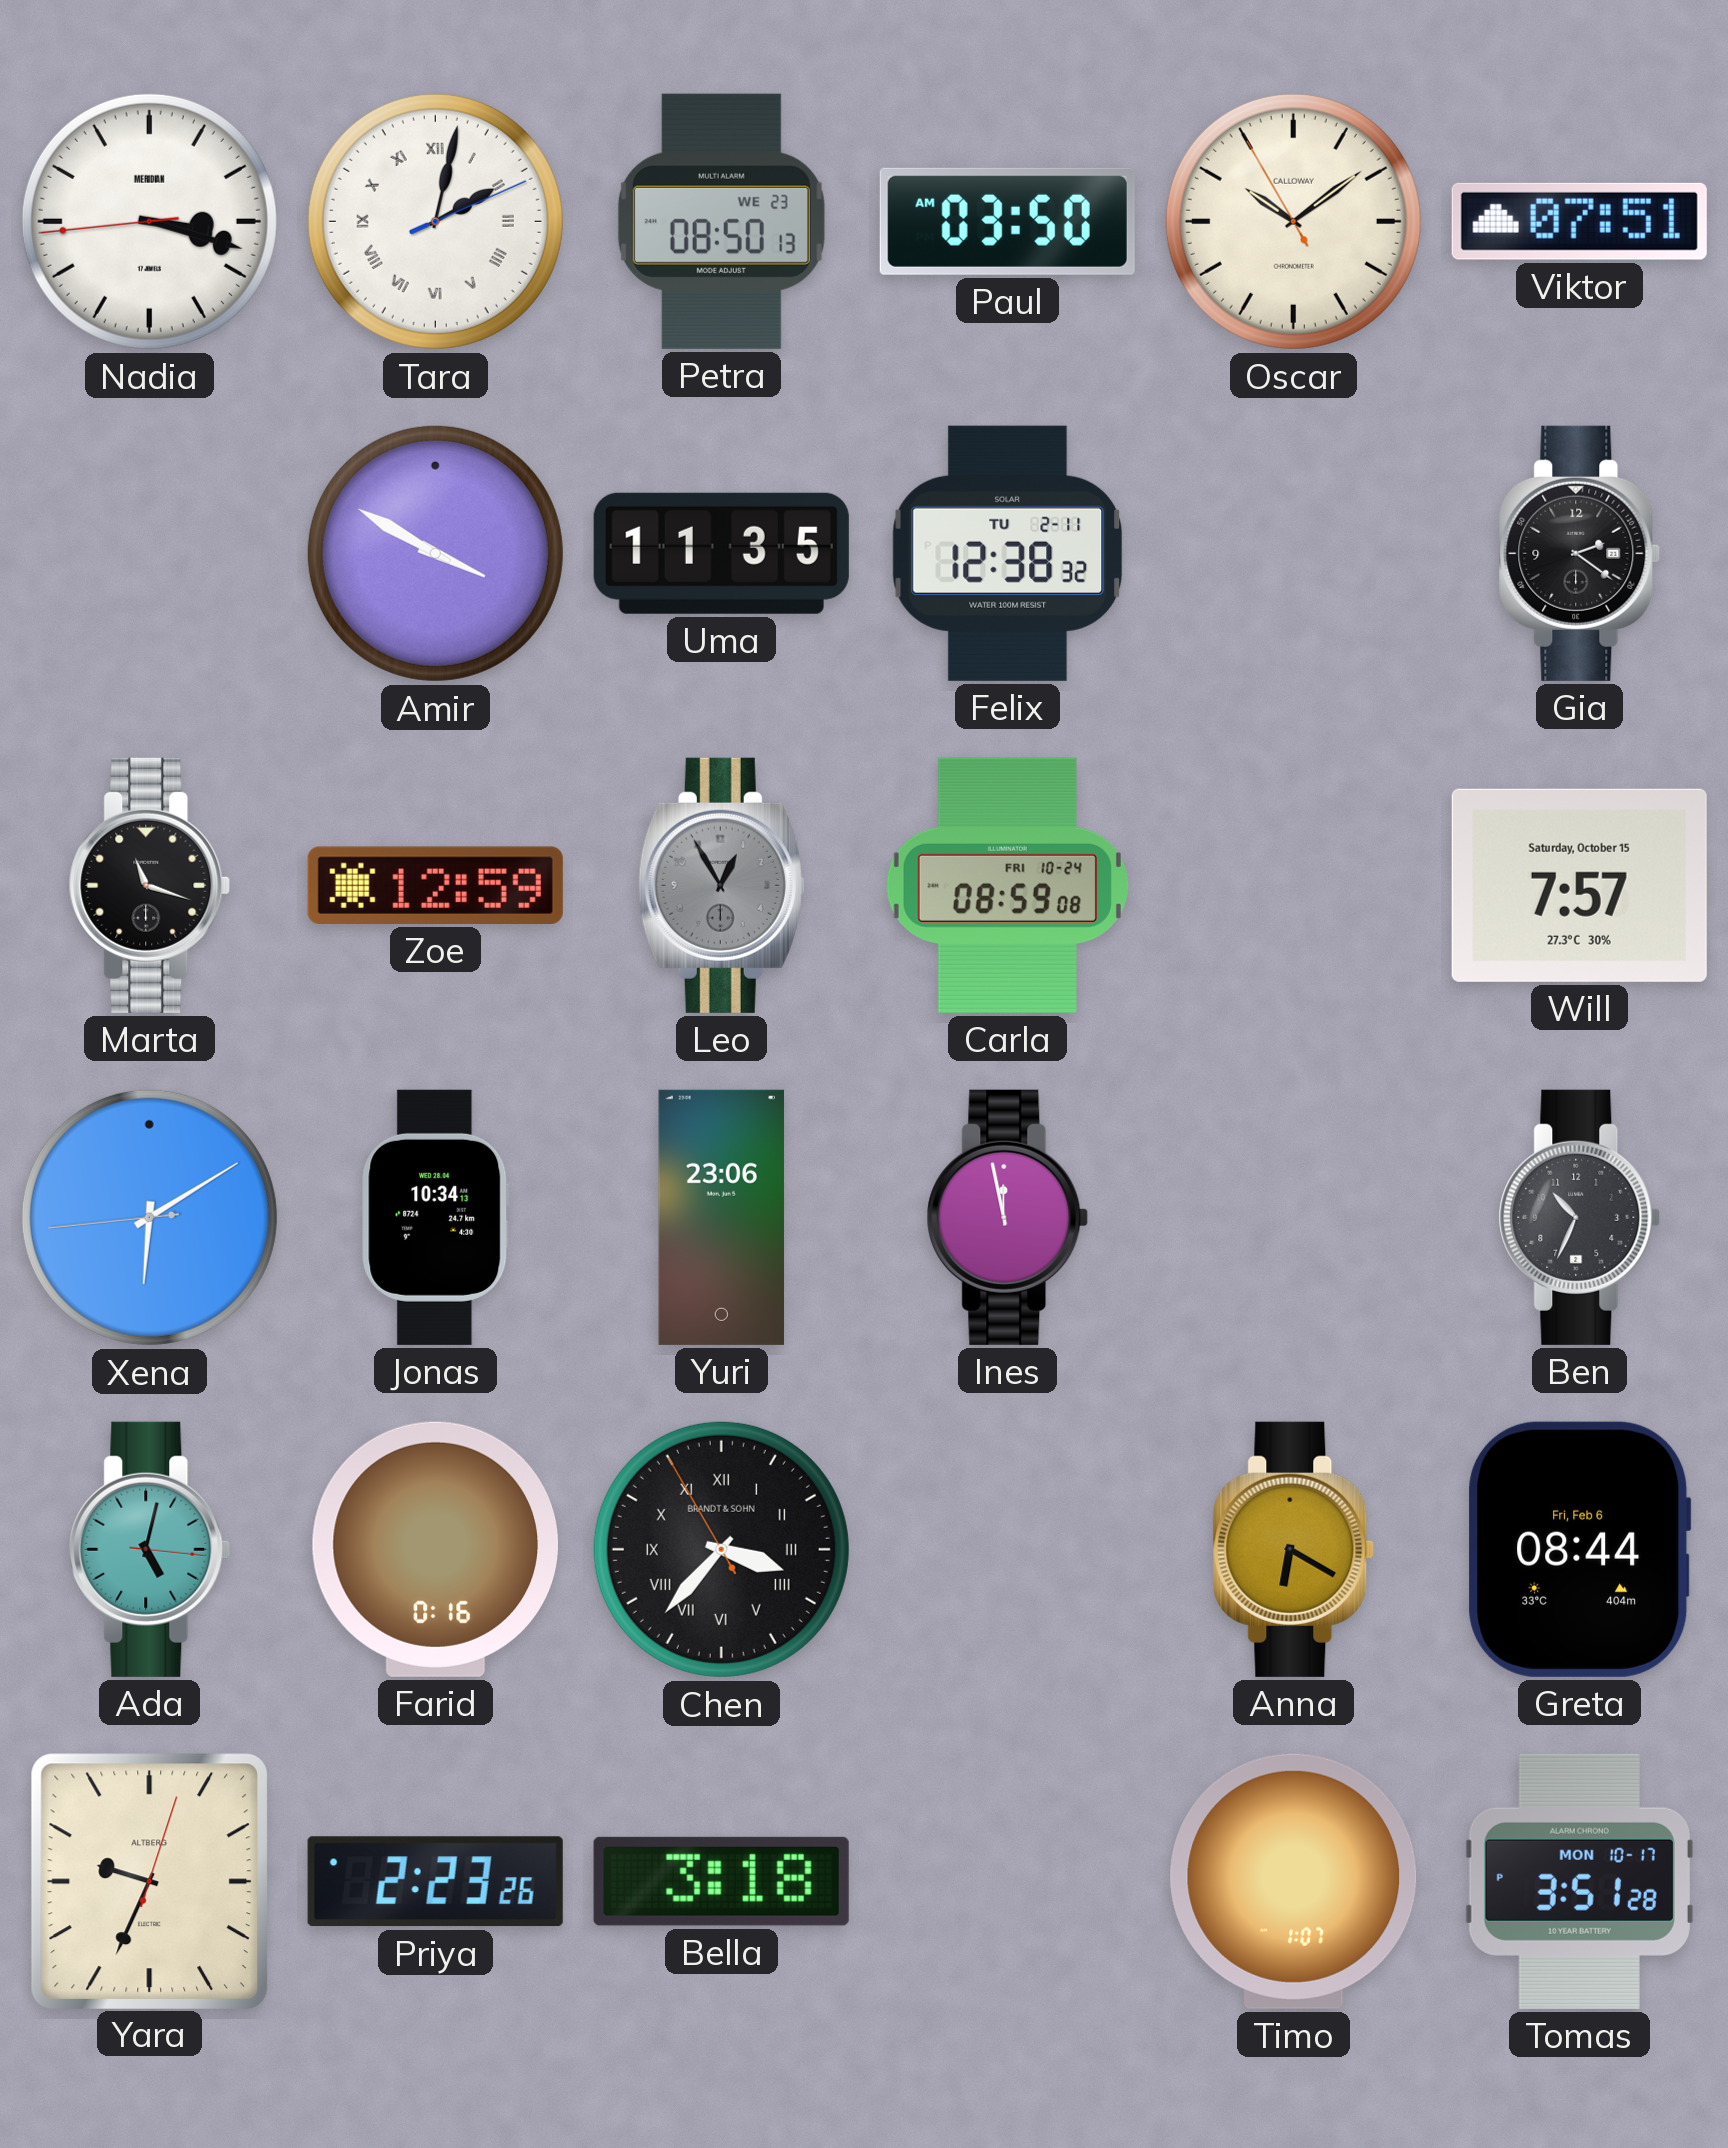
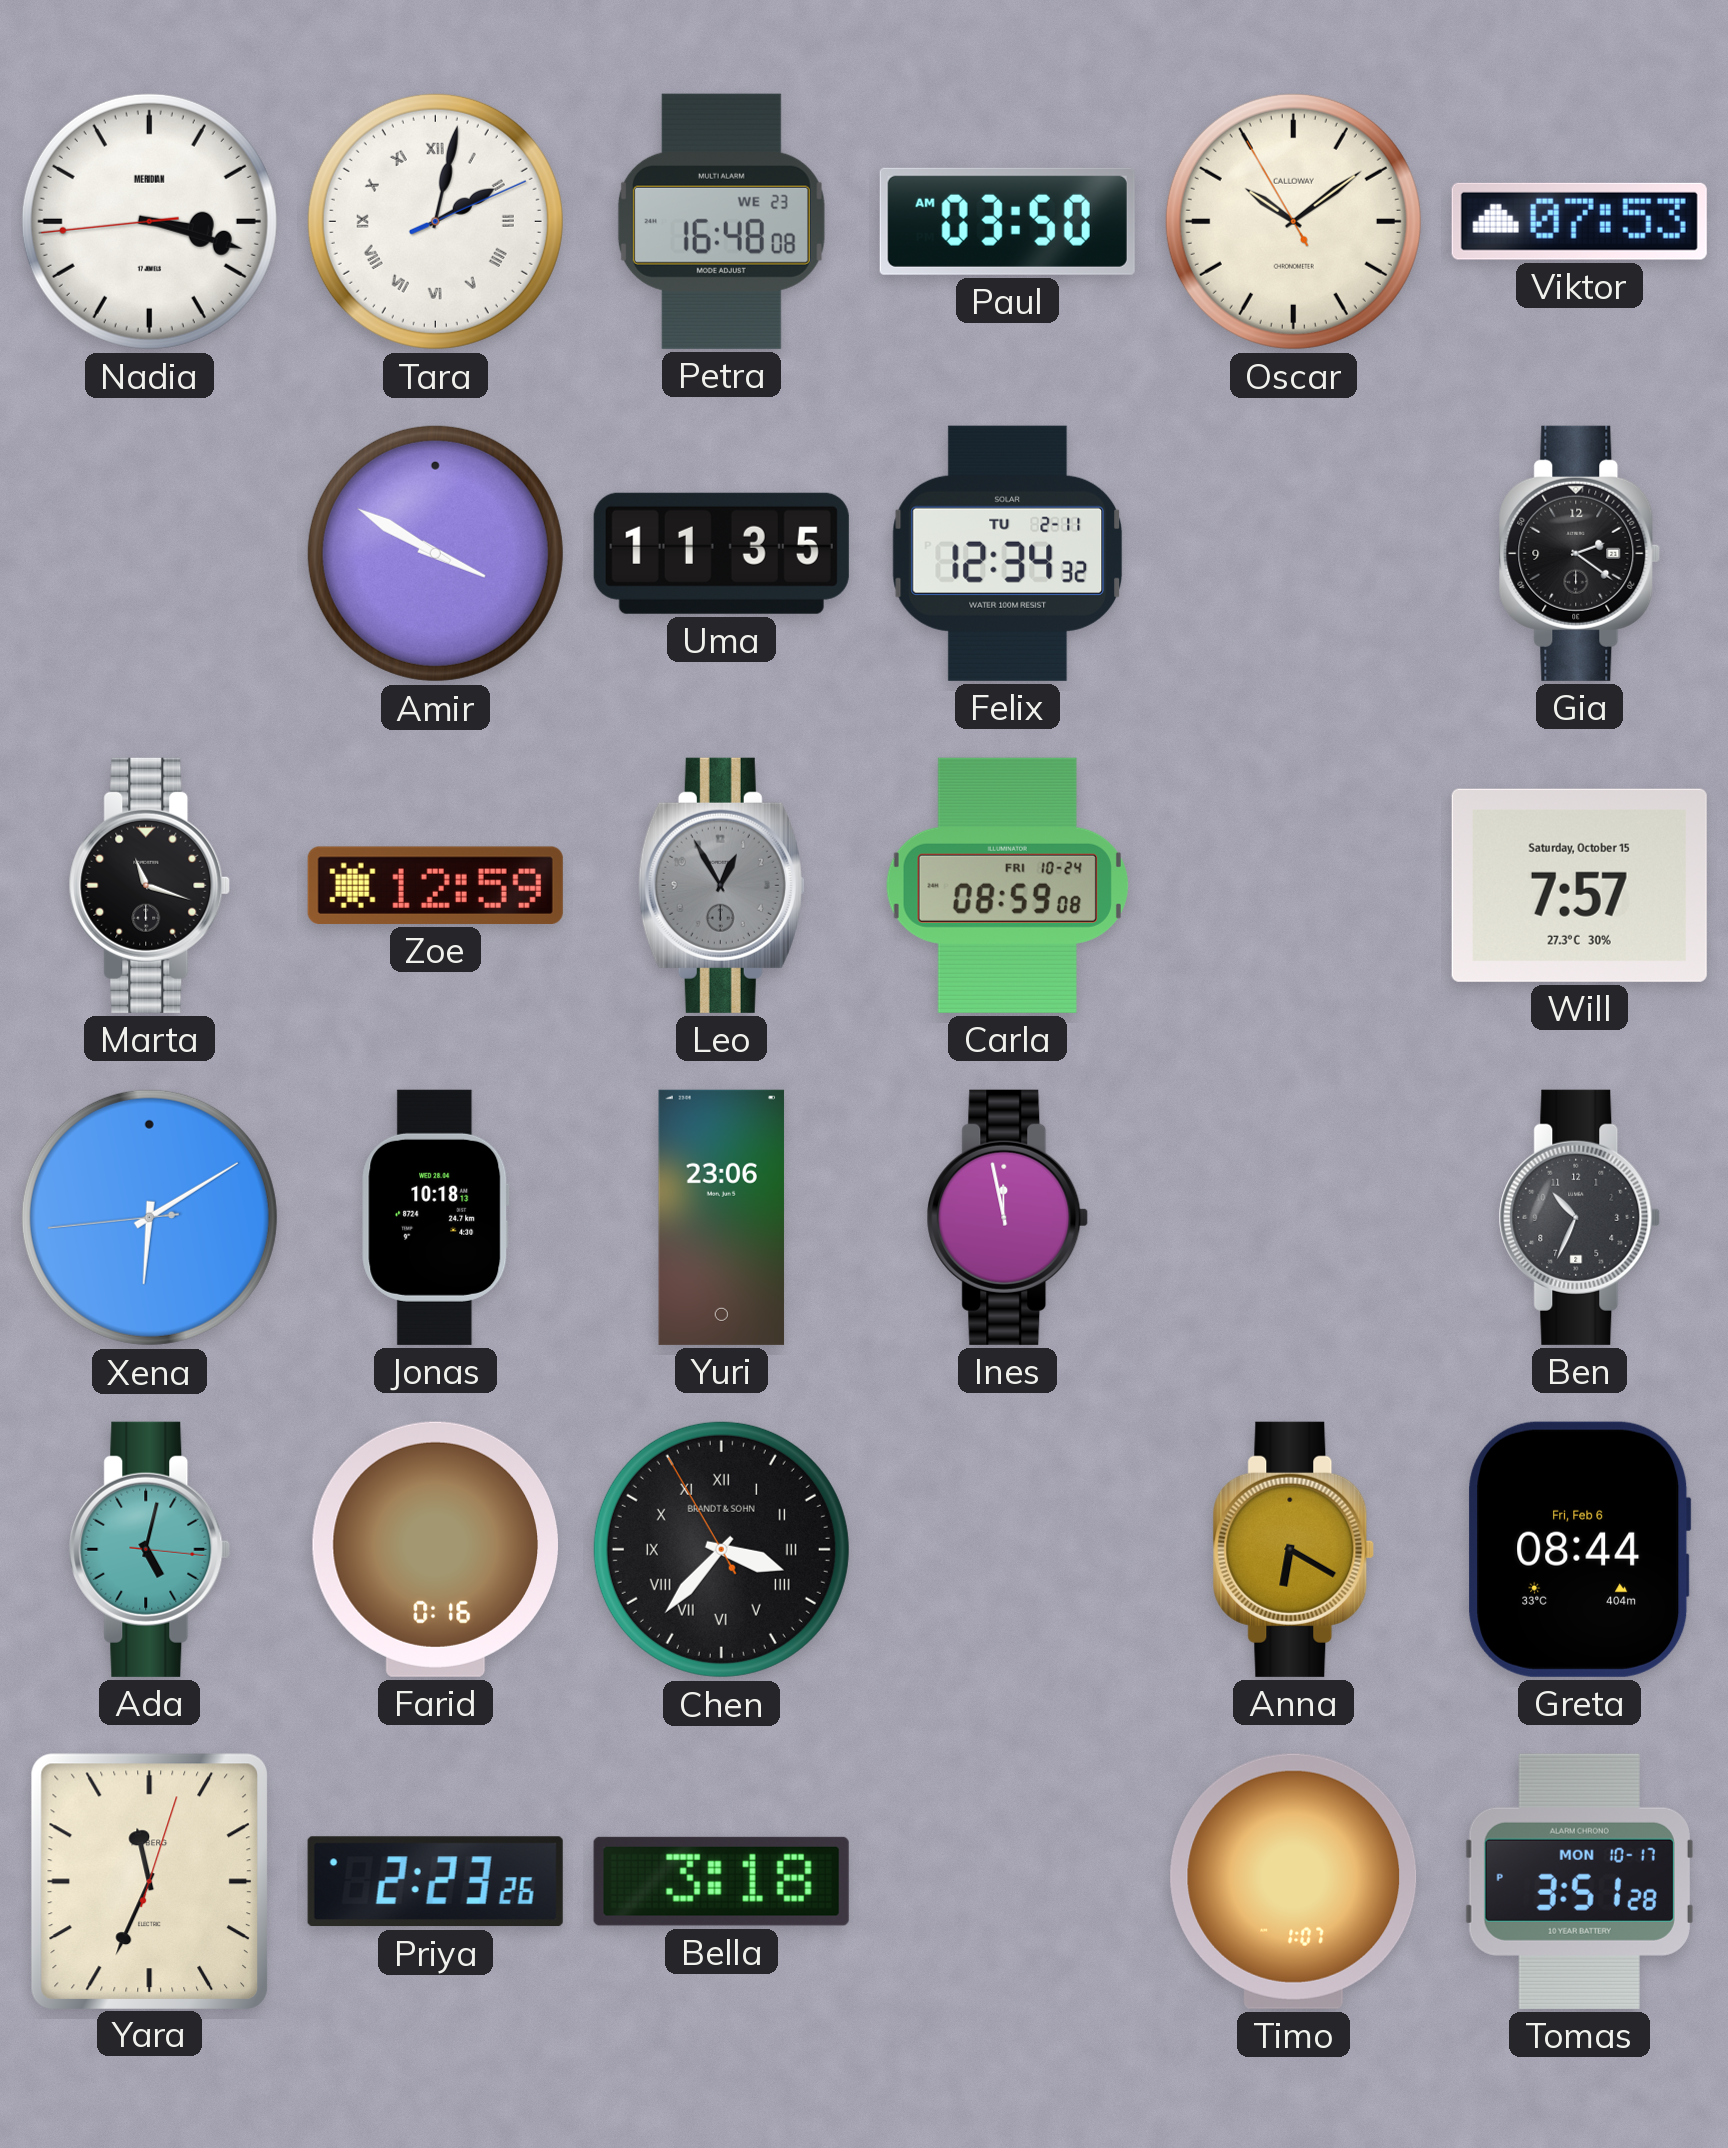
Petra: 08:50 -> 16:48
Viktor: 07:51 -> 07:53
Felix: 12:38 -> 12:34
Jonas: 10:34 -> 10:18
Yara: 9:34 -> 11:34
